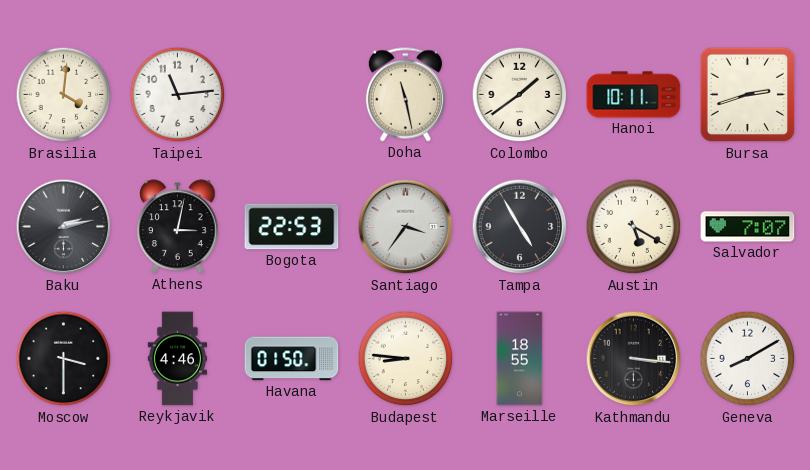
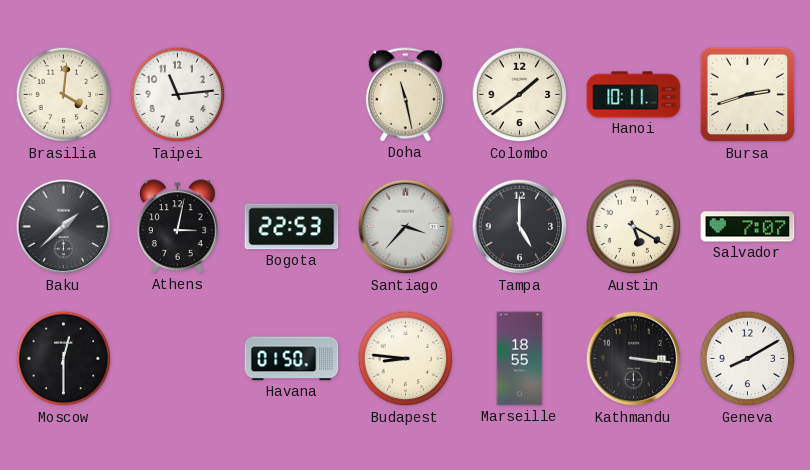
Baku: 2:13 -> 1:38
Santiago: 3:36 -> 3:37
Tampa: 4:55 -> 5:00
Moscow: 3:30 -> 12:30
Reykjavik: 4:46 -> none
